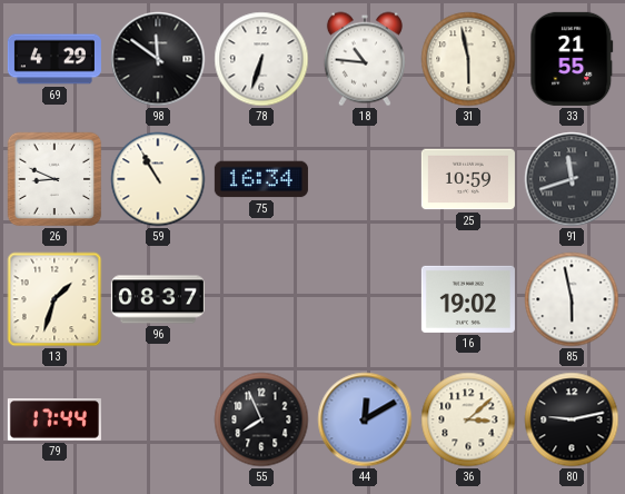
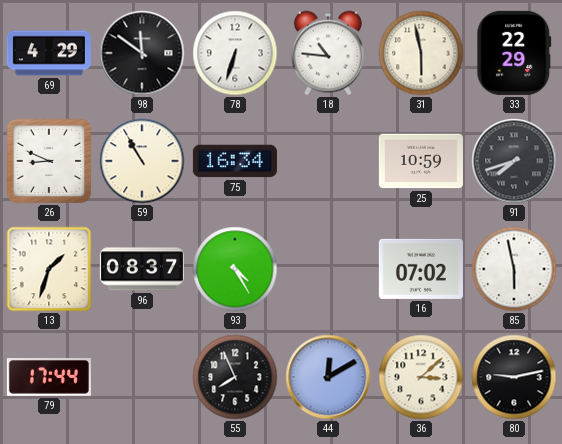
33: 21:55 -> 22:29
91: 11:42 -> 7:42
93: none -> 4:25
16: 19:02 -> 07:02
